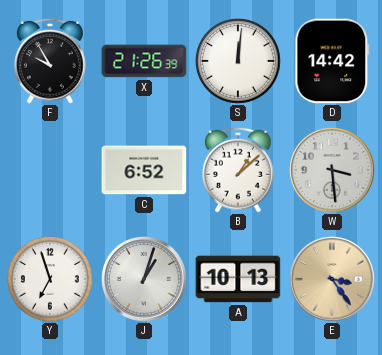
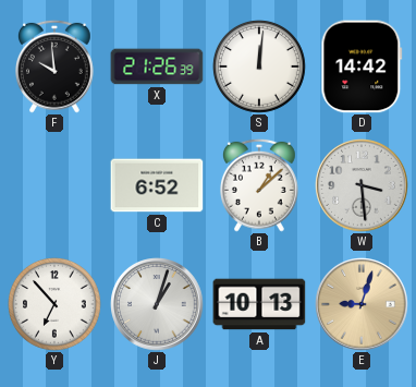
F: 9:55 -> 9:59
Y: 6:57 -> 6:53
E: 3:24 -> 9:03
